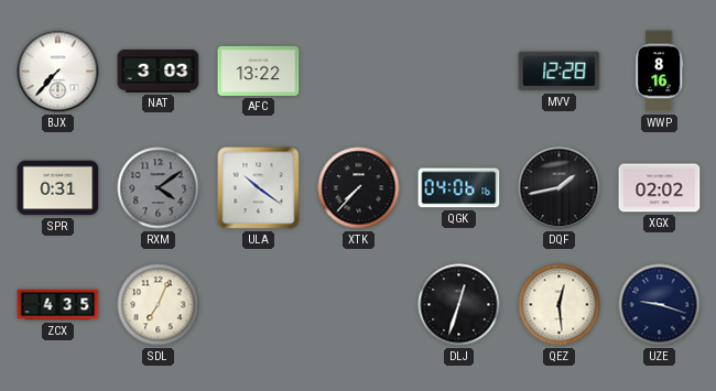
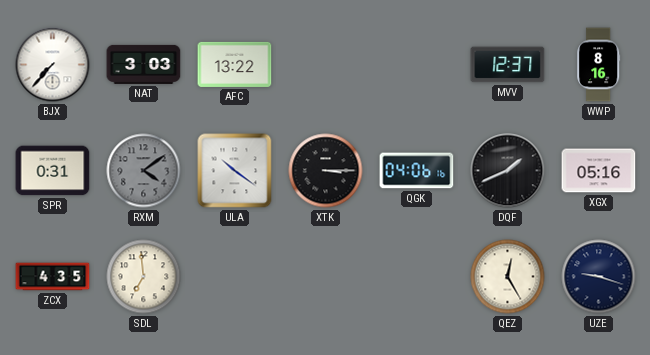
MVV: 12:28 -> 12:37
XTK: 7:37 -> 3:15
DQF: 1:43 -> 1:41
XGX: 02:02 -> 05:16
SDL: 7:04 -> 6:59
DLJ: 12:33 -> none
QEZ: 12:29 -> 12:25
